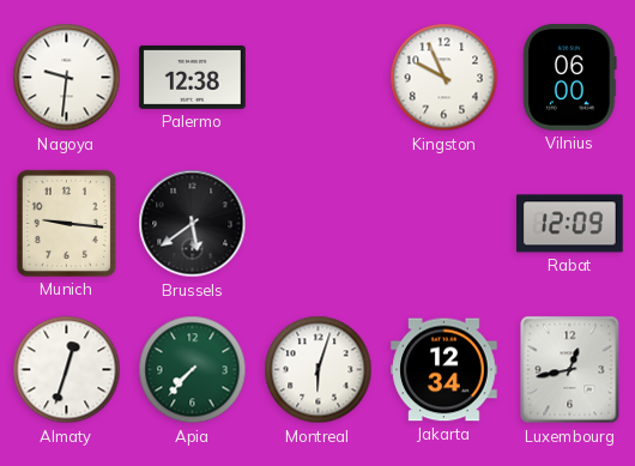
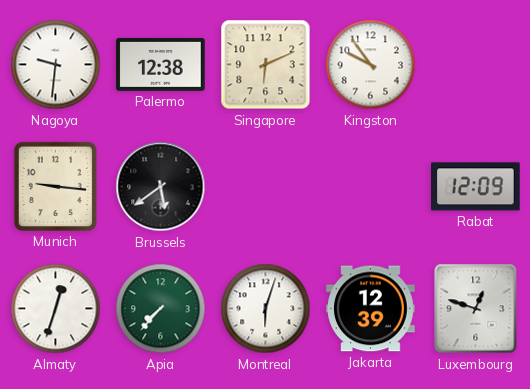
Singapore: none -> 6:11
Kingston: 9:56 -> 9:54
Vilnius: 06:00 -> none
Jakarta: 12:34 -> 12:39
Luxembourg: 12:43 -> 12:48
